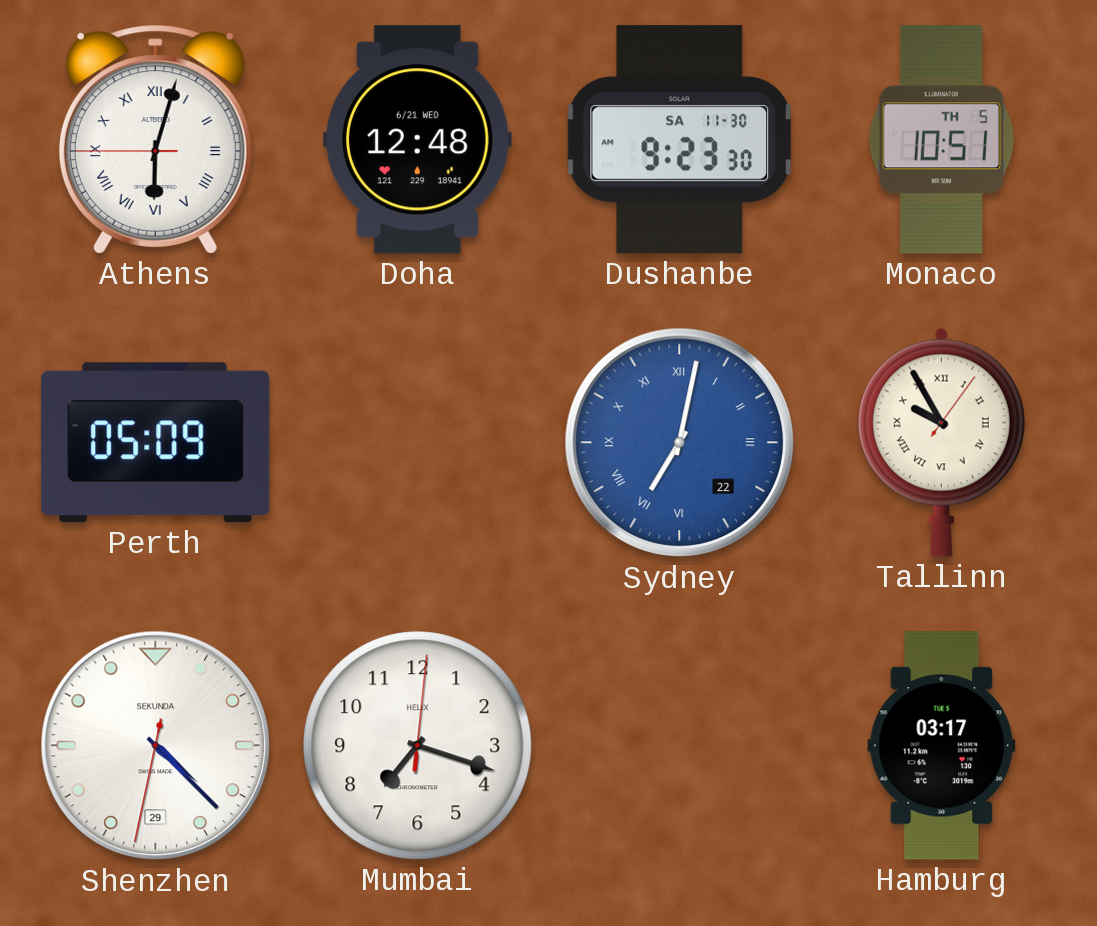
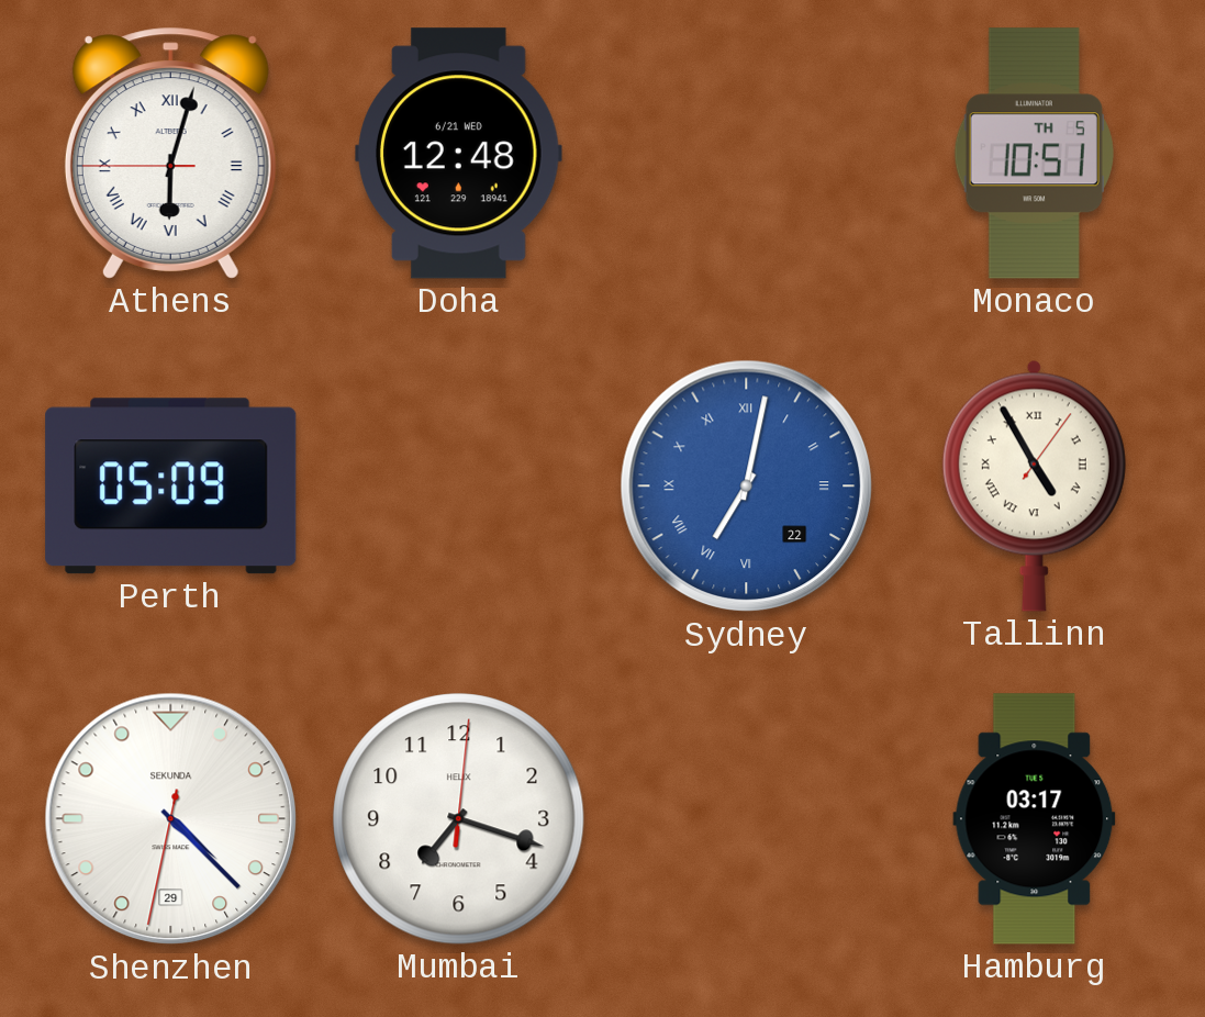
Dushanbe: 9:23 -> none
Tallinn: 9:55 -> 4:55
